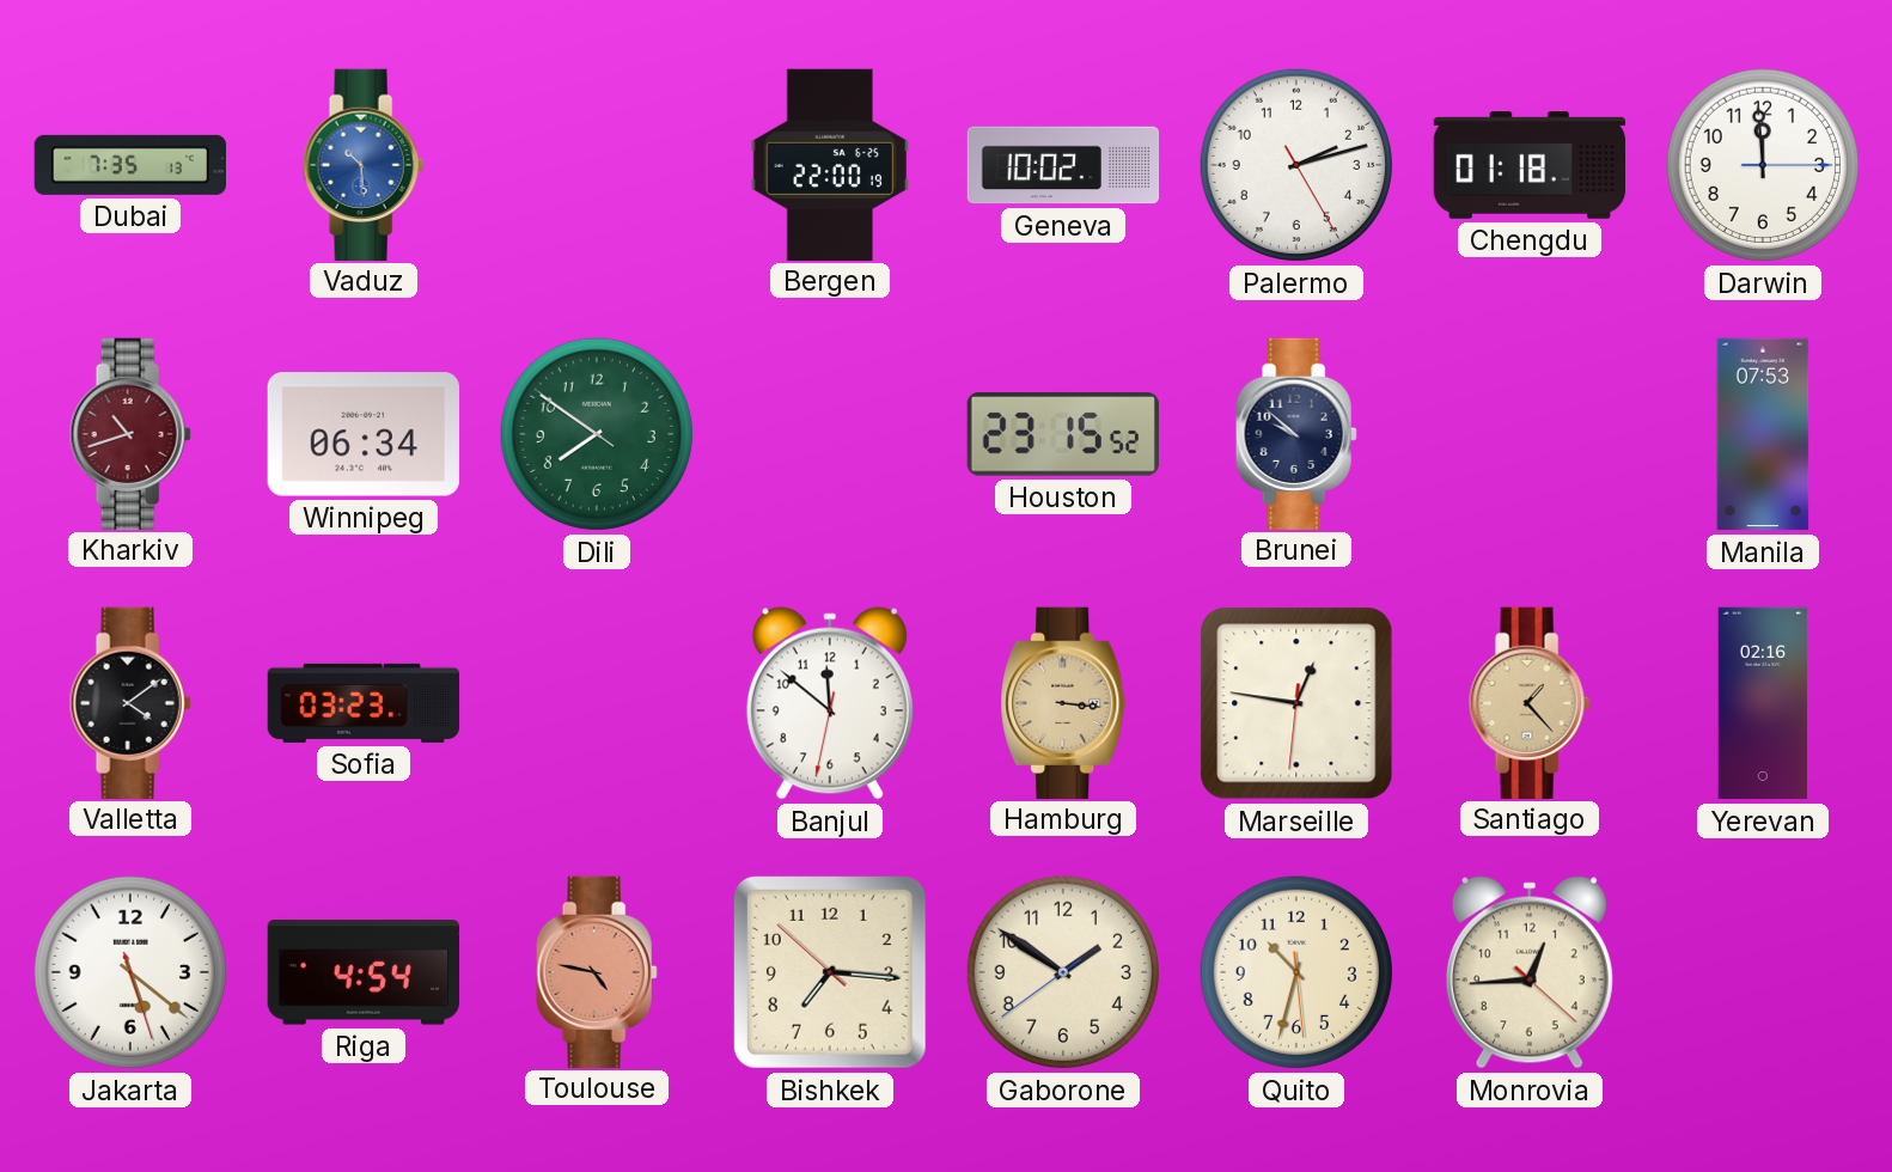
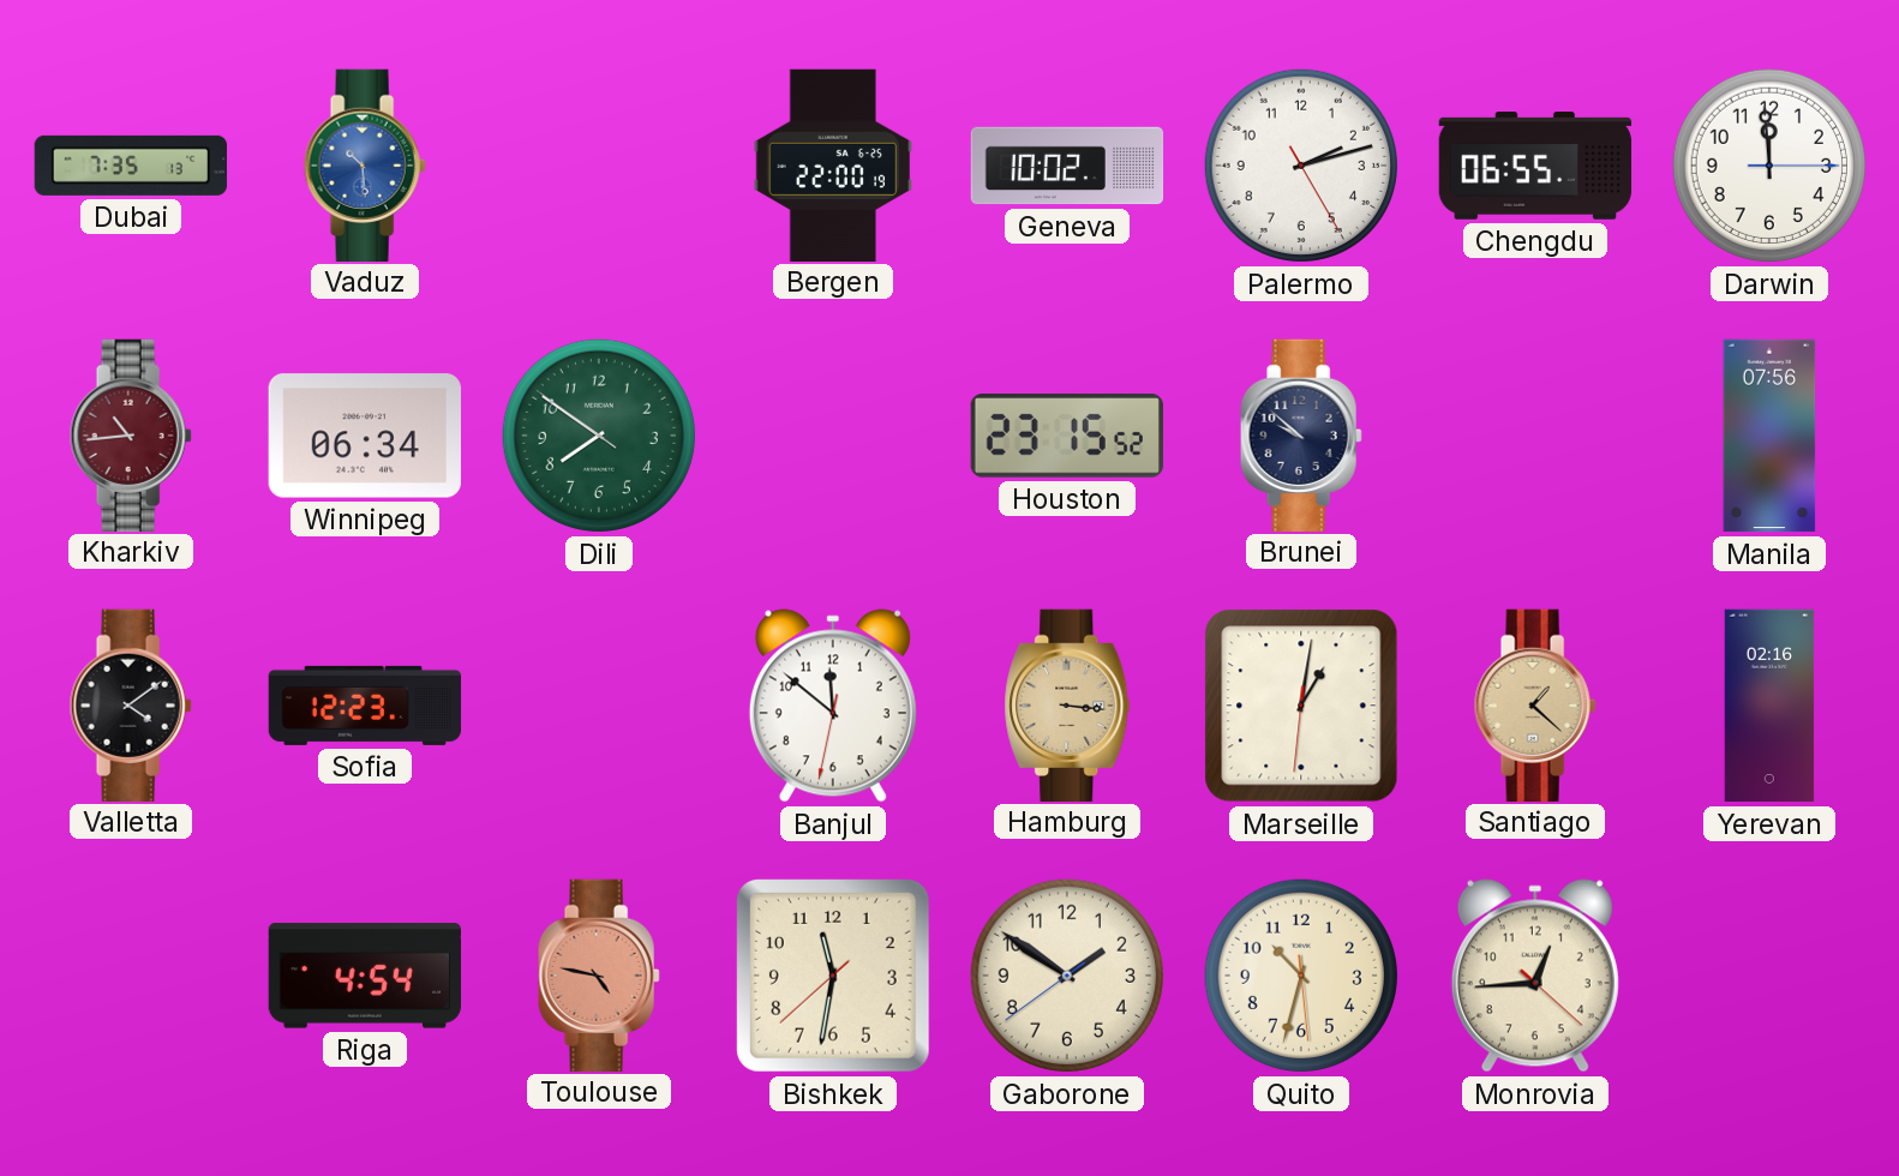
Chengdu: 01:18 -> 06:55
Kharkiv: 10:42 -> 10:44
Manila: 07:53 -> 07:56
Sofia: 03:23 -> 12:23
Marseille: 12:46 -> 1:01
Santiago: 1:23 -> 1:22
Jakarta: 5:21 -> none
Bishkek: 7:15 -> 11:31
